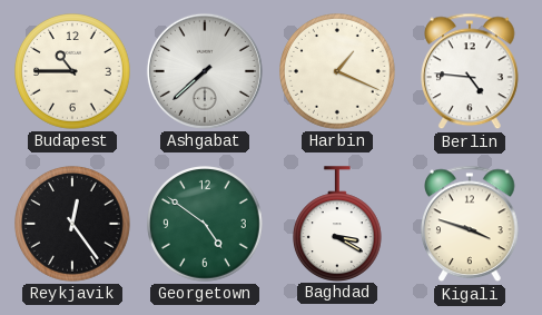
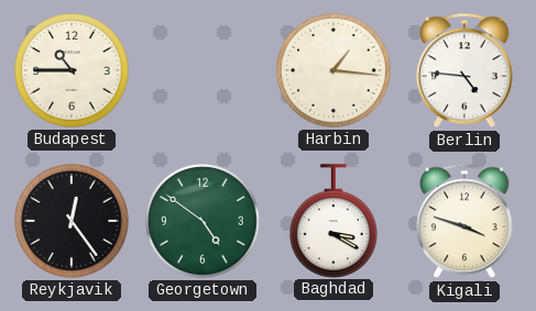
Ashgabat: 7:38 -> none
Harbin: 1:19 -> 1:16
